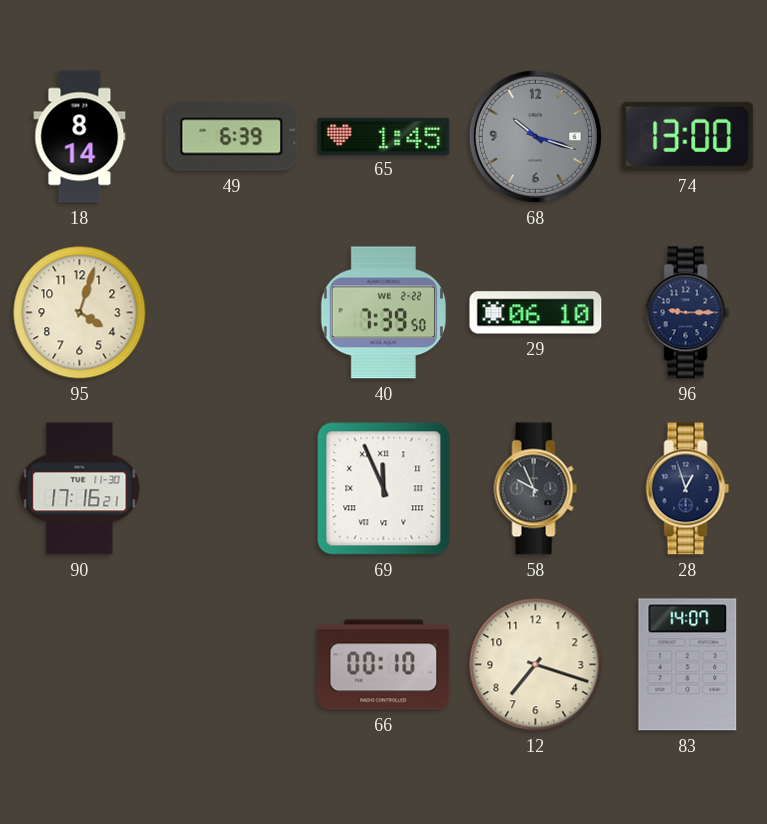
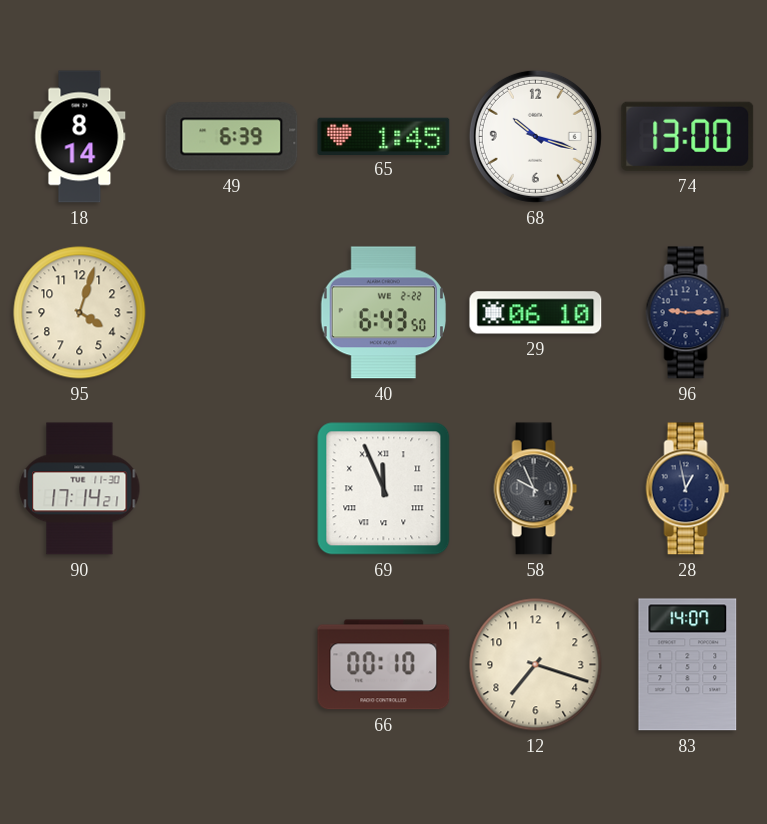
68 dial: grey -> white
40: 7:39 -> 6:43
90: 17:16 -> 17:14
28: 12:57 -> 12:58
